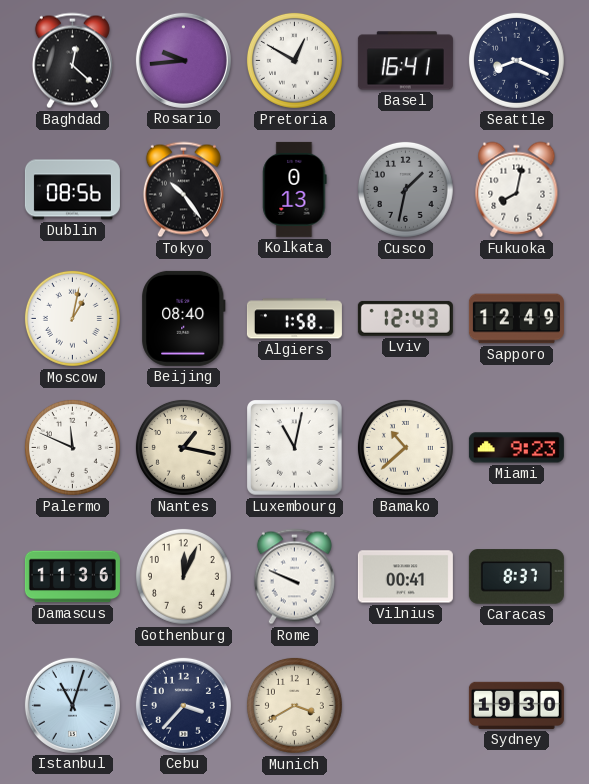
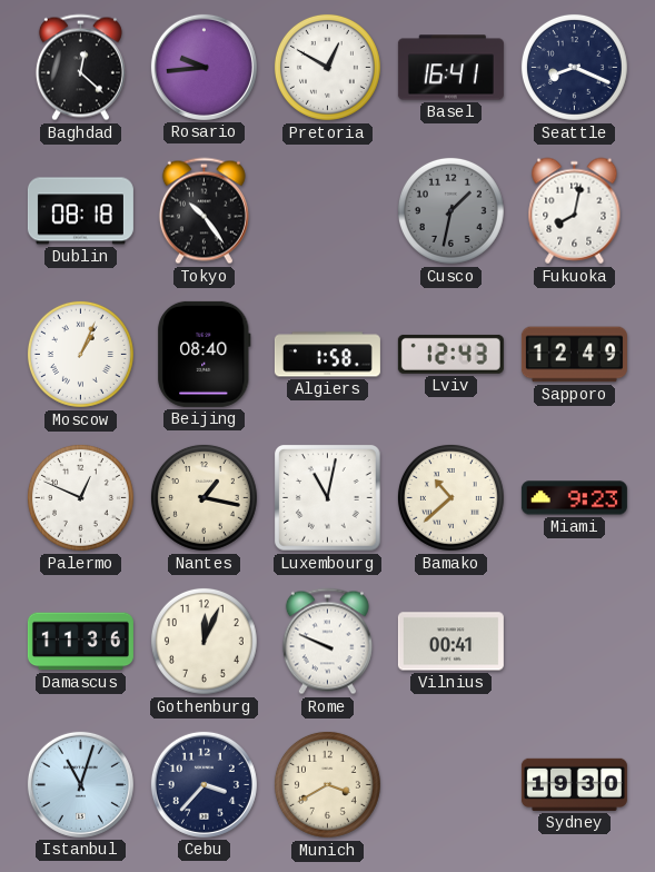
Dublin: 08:56 -> 08:18
Kolkata: 0:13 -> none
Moscow: 1:02 -> 1:04
Palermo: 11:49 -> 12:49
Caracas: 8:37 -> none
